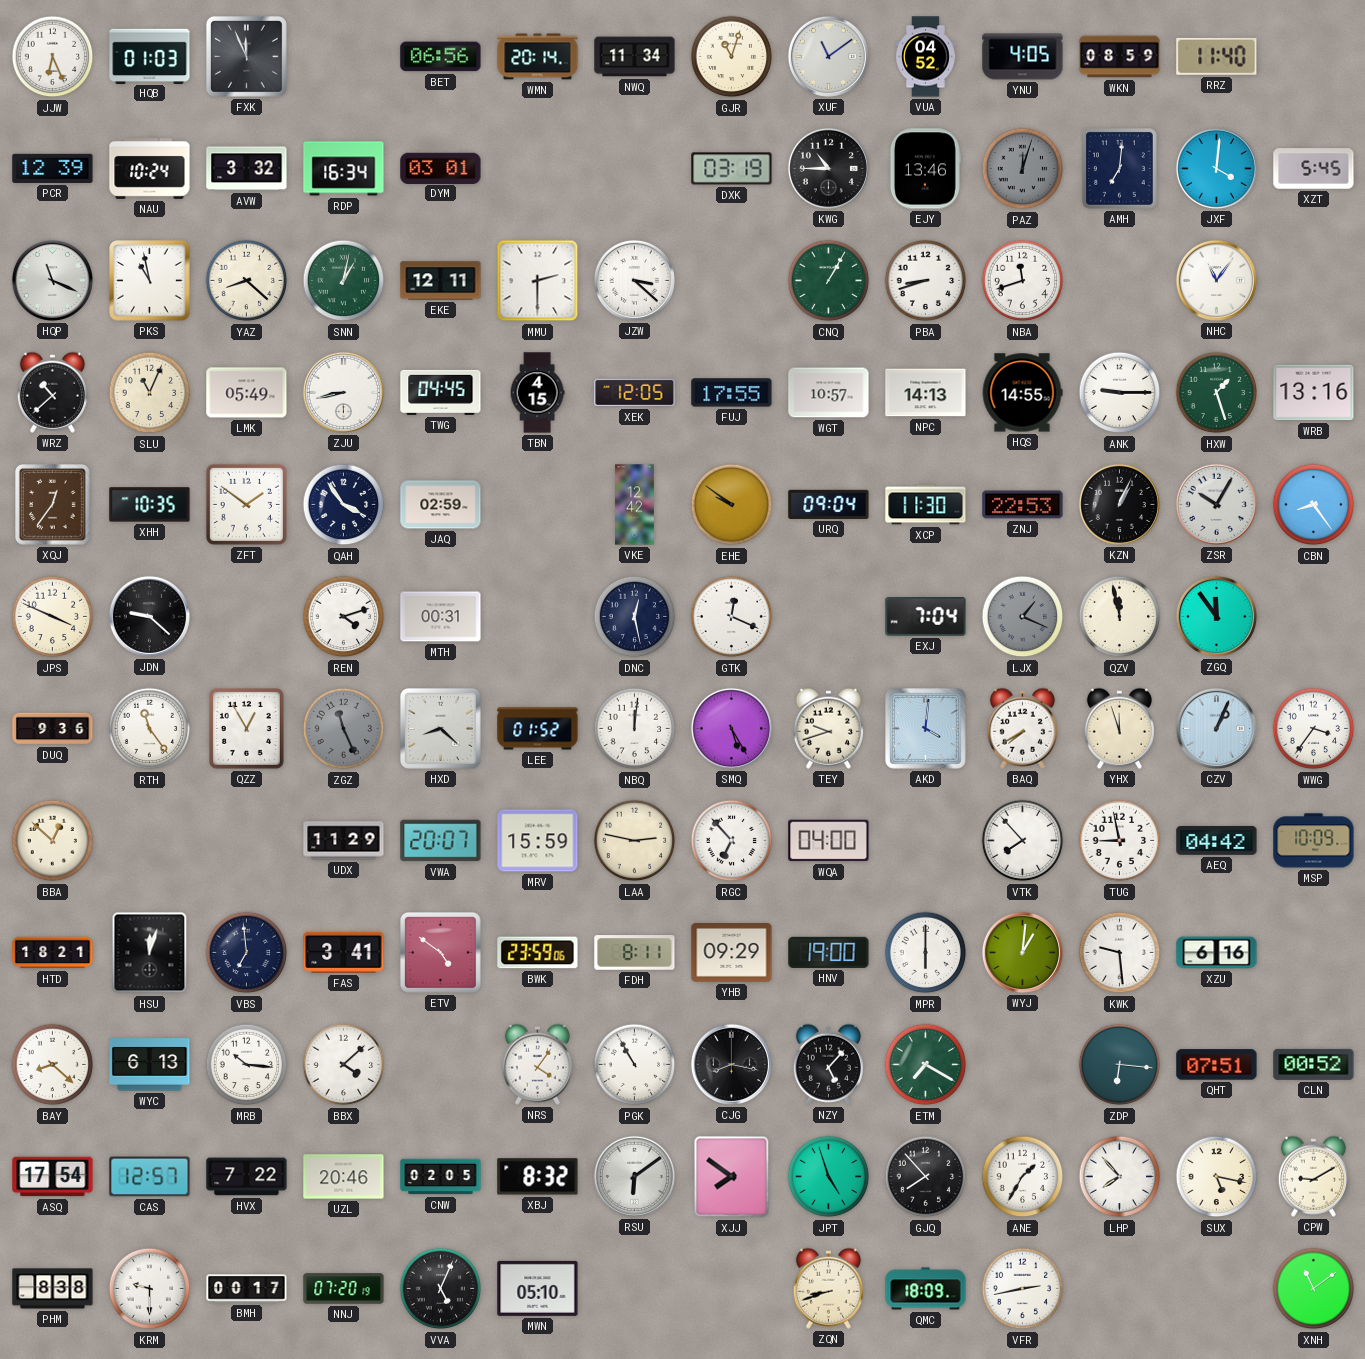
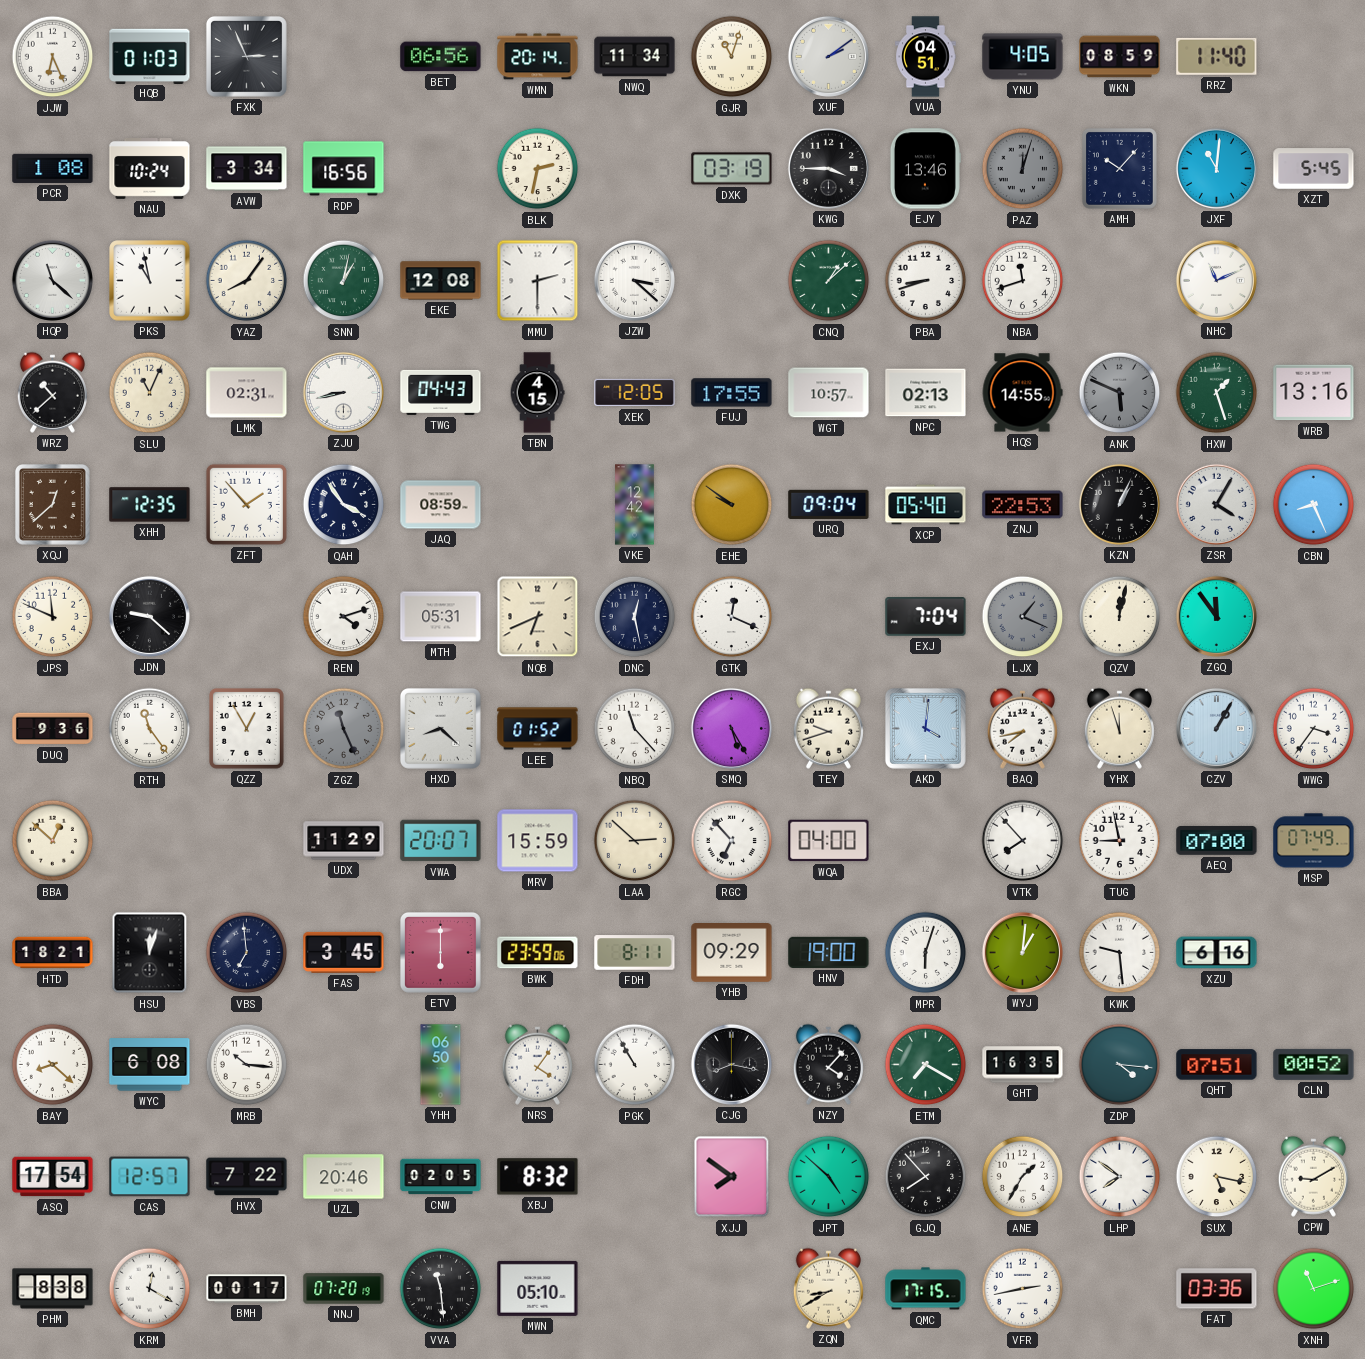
FXK: 11:56 -> 2:56
XUF: 11:09 -> 2:09
VUA: 04:52 -> 04:51
PCR: 12:39 -> 1:08
AVW: 3:32 -> 3:34
RDP: 16:34 -> 16:56
DYM: 03:01 -> none
BLK: none -> 2:32
KWG: 10:45 -> 3:45
AMH: 7:01 -> 10:07
JXF: 4:01 -> 11:01
HQP: 11:19 -> 11:22
YAZ: 8:22 -> 8:06
EKE: 12:11 -> 12:08
CNQ: 1:05 -> 1:08
NHC: 11:06 -> 11:11
LMK: 05:49 -> 02:31
TWG: 04:45 -> 04:43
NPC: 14:13 -> 02:13
ANK: 9:15 -> 5:49
ANK dial: white -> grey
XQJ: 12:36 -> 12:38
XHH: 10:35 -> 12:35
ZFT: 1:51 -> 1:53
JAQ: 02:59 -> 08:59
XCP: 11:30 -> 05:40
ZSR: 10:05 -> 4:05
CBN: 8:24 -> 8:26
JPS: 3:49 -> 11:49
MTH: 00:31 -> 05:31
NQB: none -> 6:41
QZV: 11:58 -> 12:02
NBQ: 12:01 -> 11:23
BAQ: 7:40 -> 7:43
CZV: 1:04 -> 1:05
LAA: 2:47 -> 2:52
AEQ: 04:42 -> 07:00
MSP: 10:09 -> 07:49
FAS: 3:41 -> 3:45
ETV: 4:51 -> 6:00
MPR: 6:00 -> 6:03
WYC: 6:13 -> 6:08
BBX: 4:08 -> none
YHH: none -> 06:50
NZY: 5:07 -> 4:07
GHT: none -> 16:35
ZDP: 6:16 -> 4:16
RSU: 6:09 -> none
JPT: 4:57 -> 4:52
LHP: 7:53 -> 7:51
KRM: 9:30 -> 12:20
VVA: 5:04 -> 11:29
ZQN: 8:42 -> 8:40
QMC: 18:09 -> 17:15
FAT: none -> 03:36
XNH: 11:09 -> 11:12
